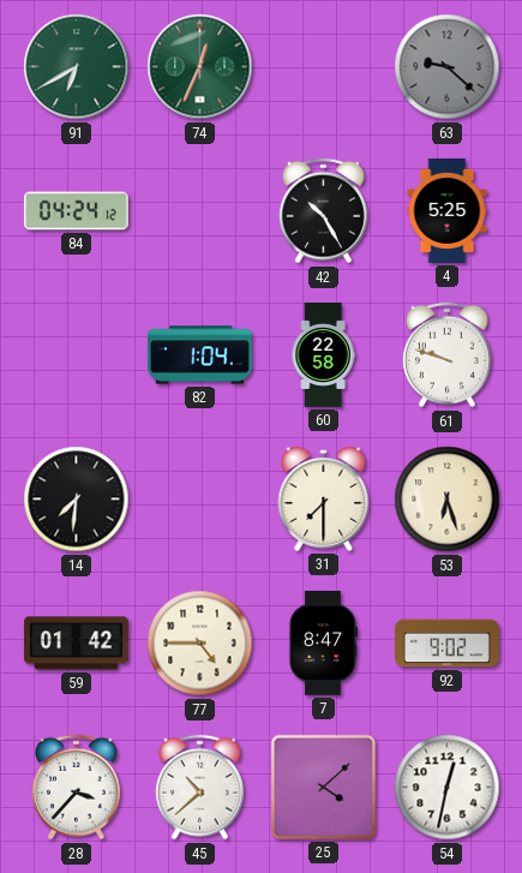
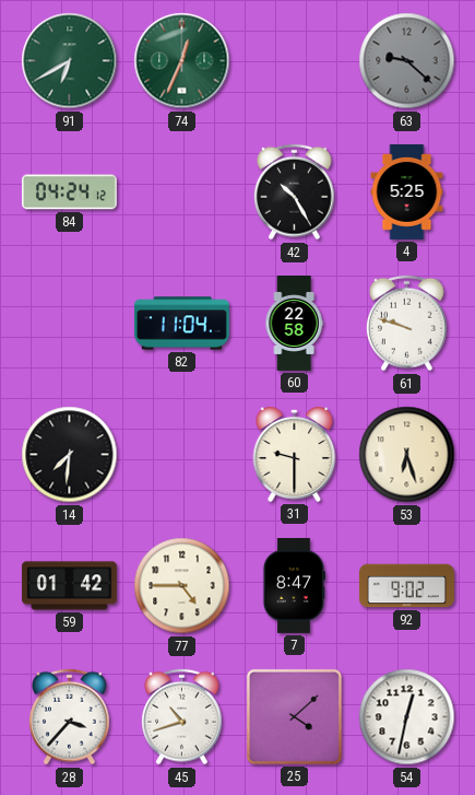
82: 1:04 -> 11:04
31: 7:30 -> 9:30
45: 10:38 -> 10:42
